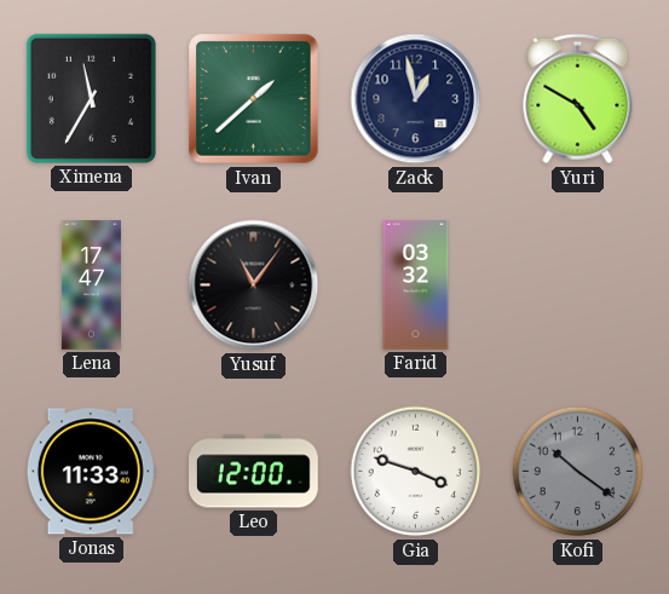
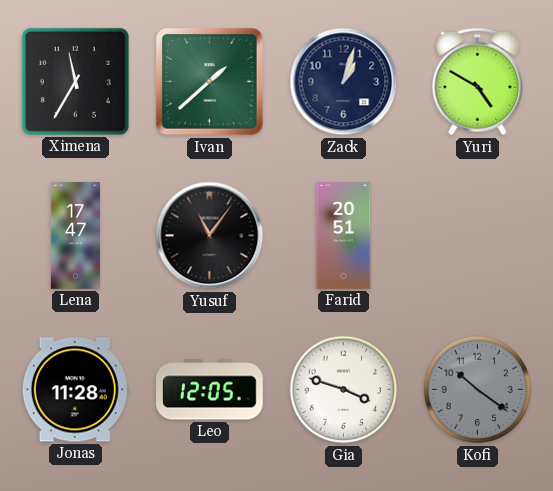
Zack: 12:58 -> 1:03
Farid: 03:32 -> 20:51
Jonas: 11:33 -> 11:28
Leo: 12:00 -> 12:05
